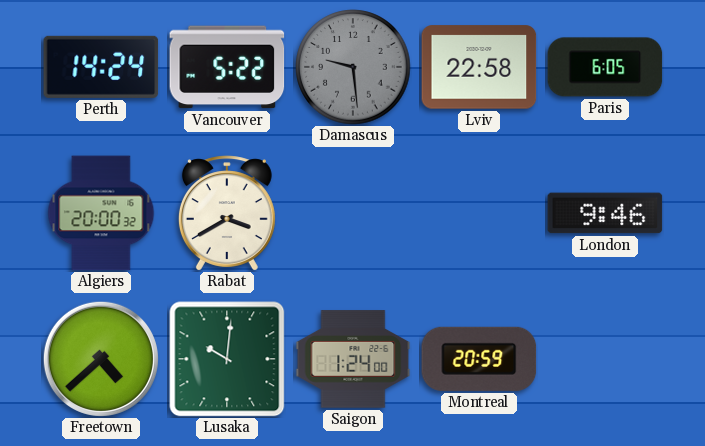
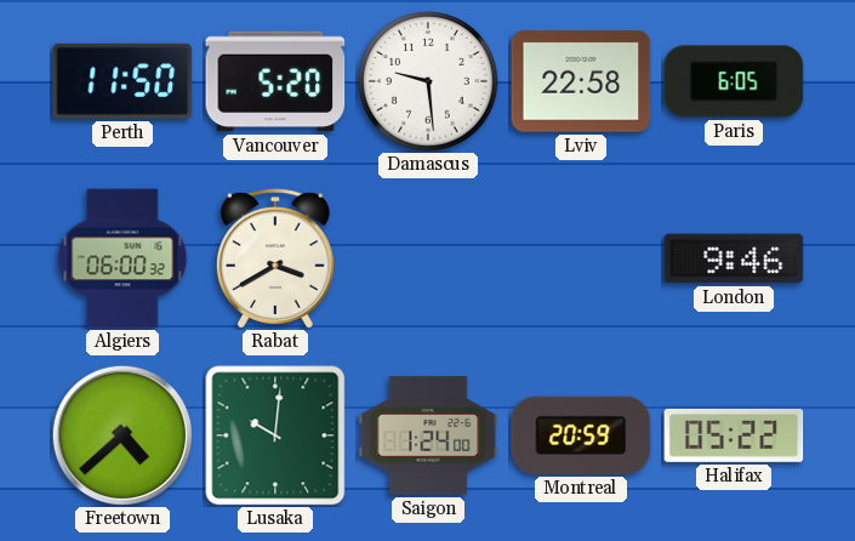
Perth: 14:24 -> 11:50
Vancouver: 5:22 -> 5:20
Damascus dial: grey -> white
Algiers: 20:00 -> 06:00
Halifax: none -> 05:22
